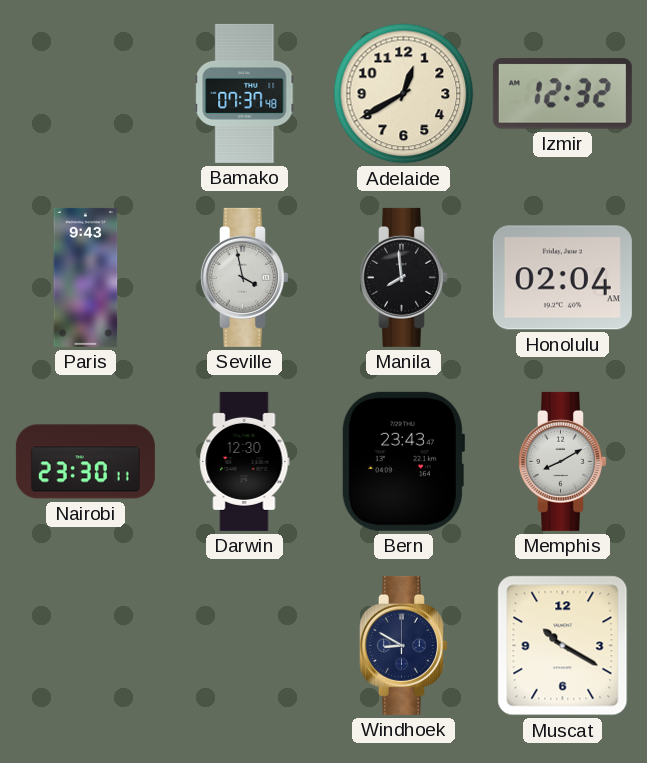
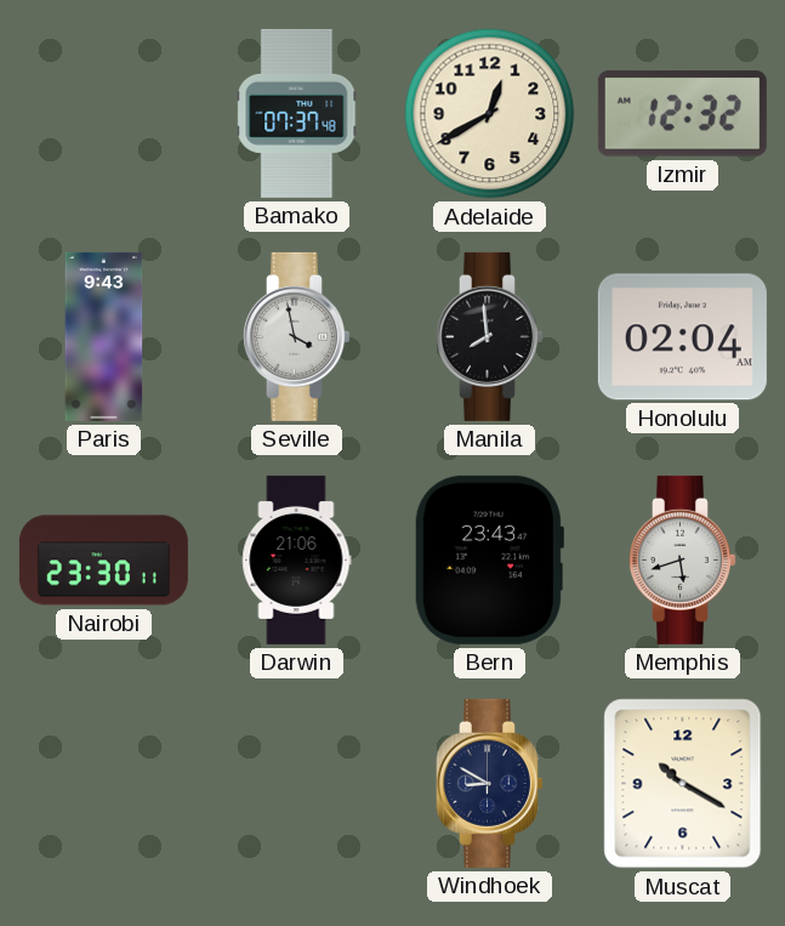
Darwin: 12:30 -> 21:06
Memphis: 8:10 -> 5:42
